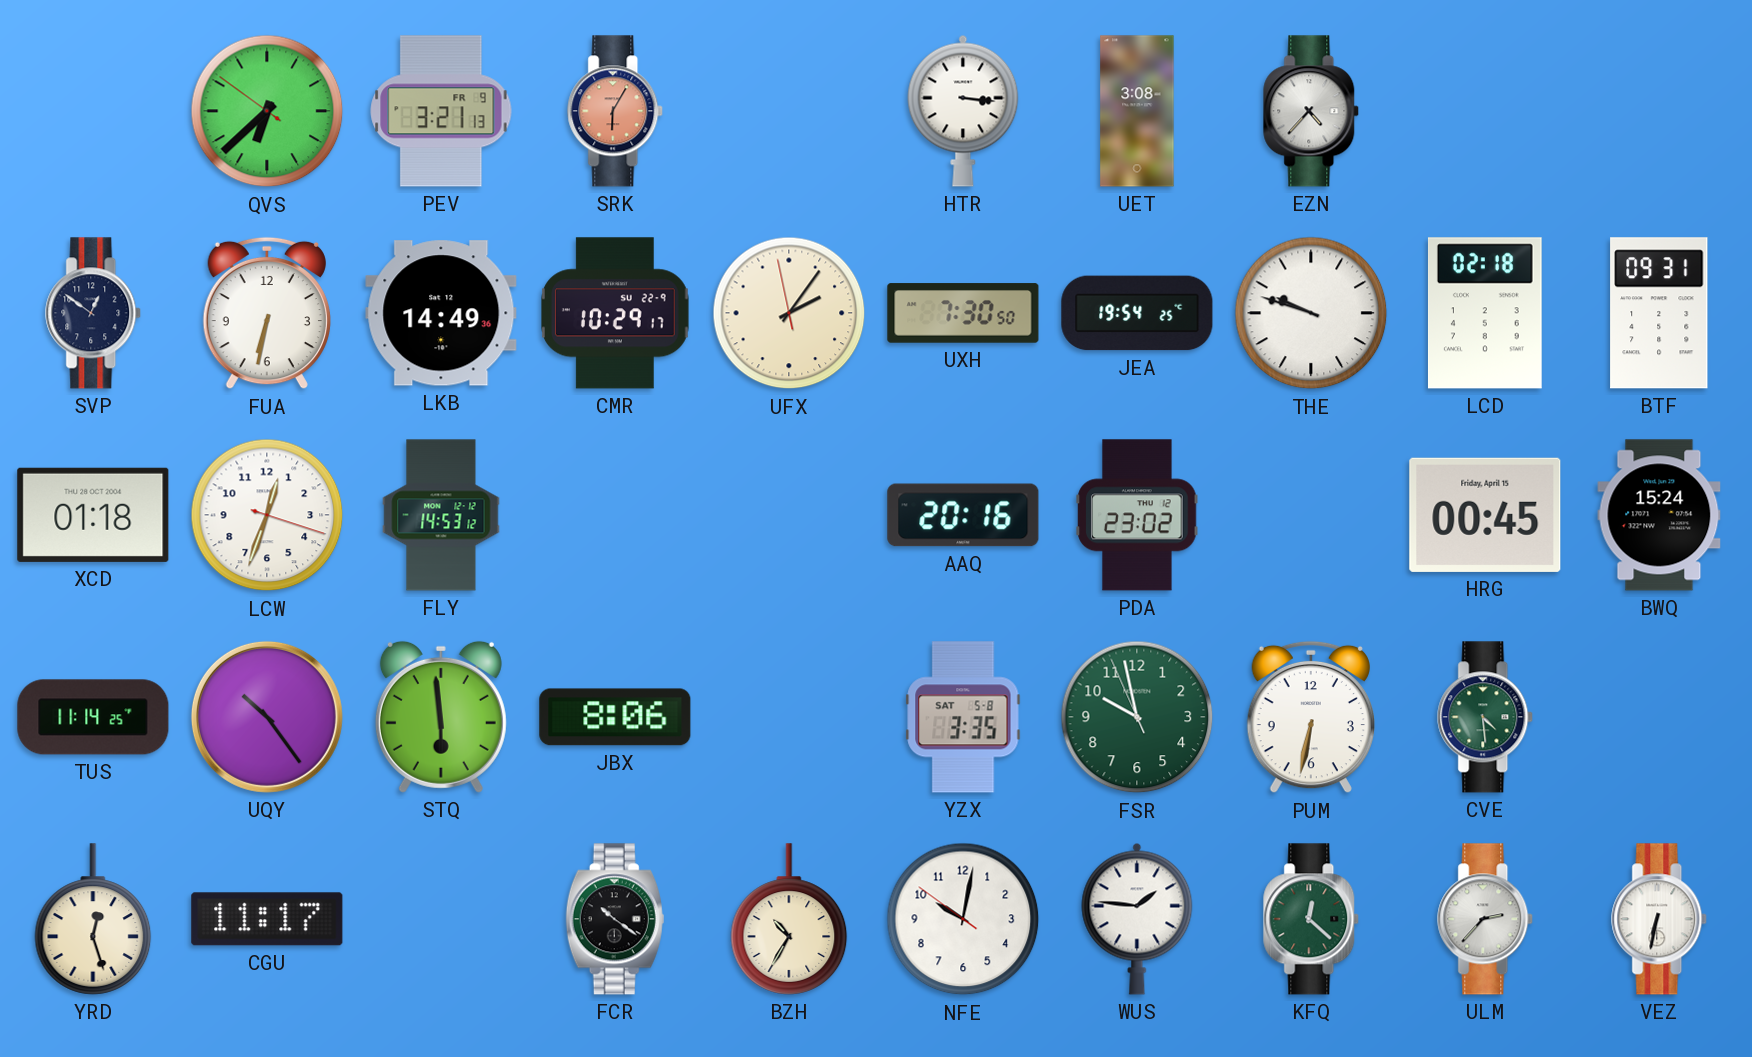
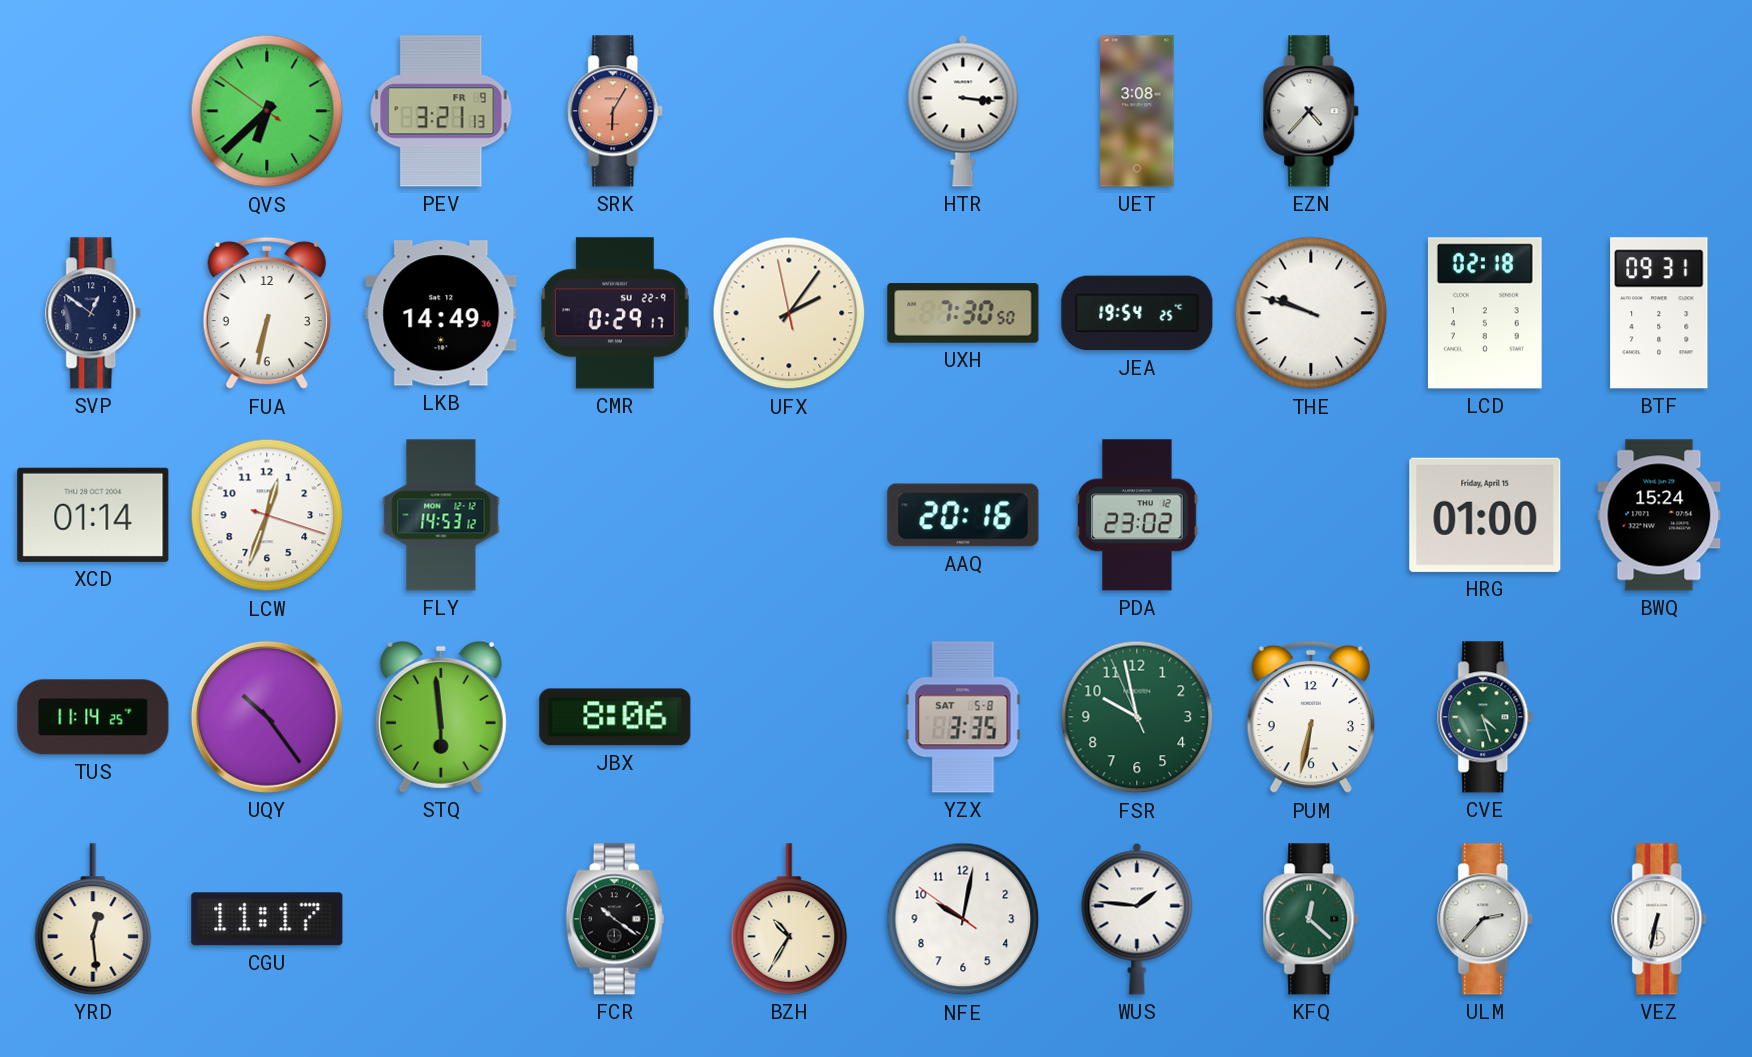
CMR: 10:29 -> 0:29
XCD: 01:18 -> 01:14
HRG: 00:45 -> 01:00
CVE: 4:29 -> 4:27
YRD: 12:27 -> 12:29
